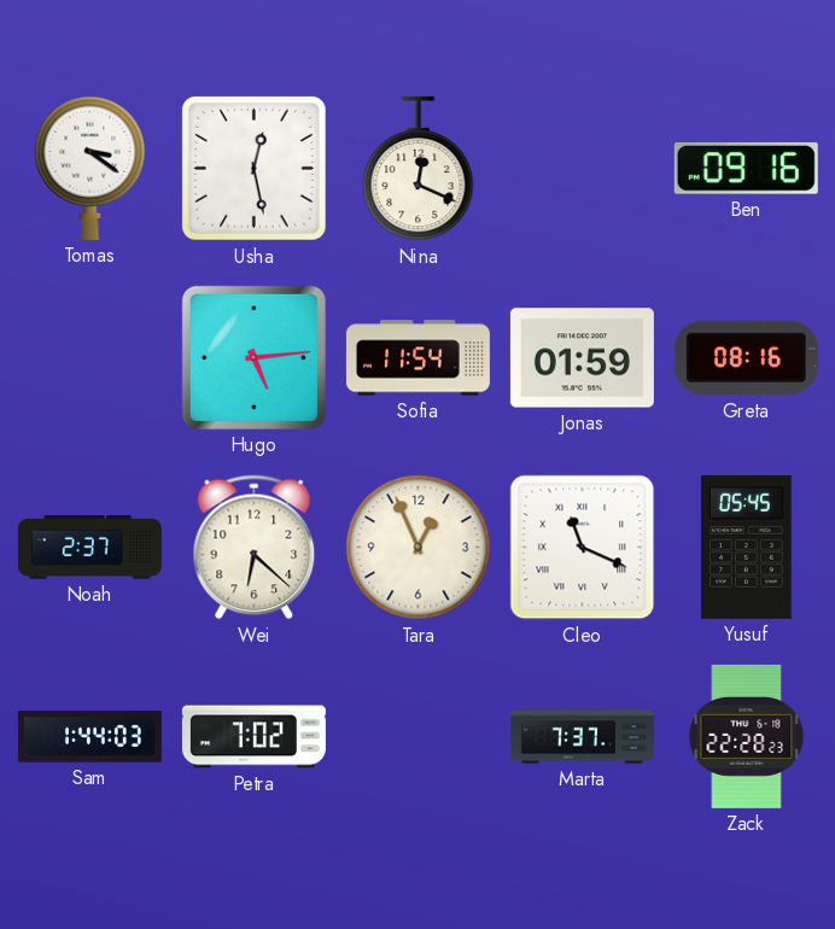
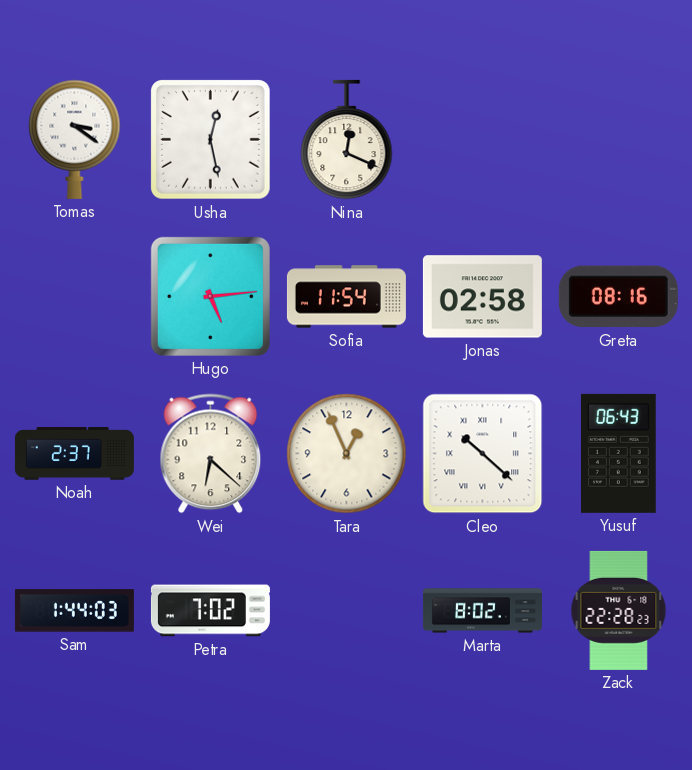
Ben: 09:16 -> none
Jonas: 01:59 -> 02:58
Cleo: 11:19 -> 10:22
Yusuf: 05:45 -> 06:43
Marta: 7:37 -> 8:02
